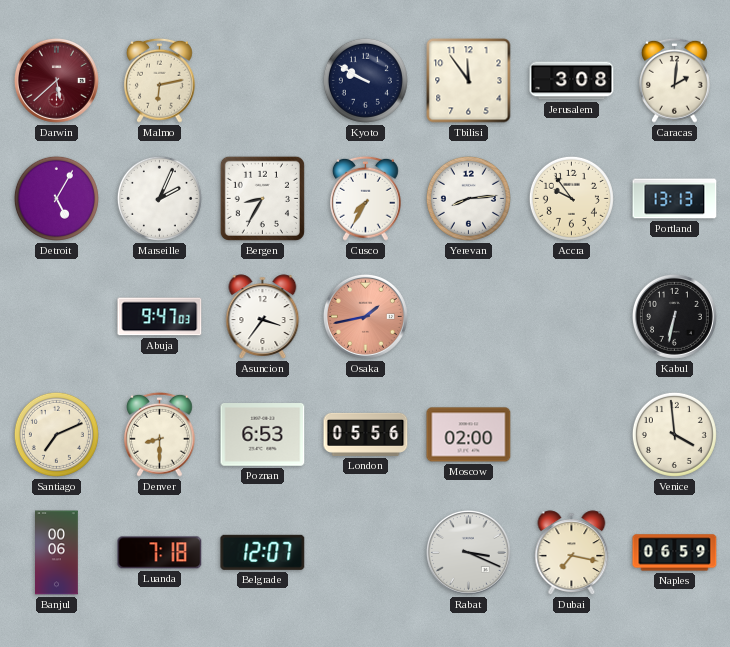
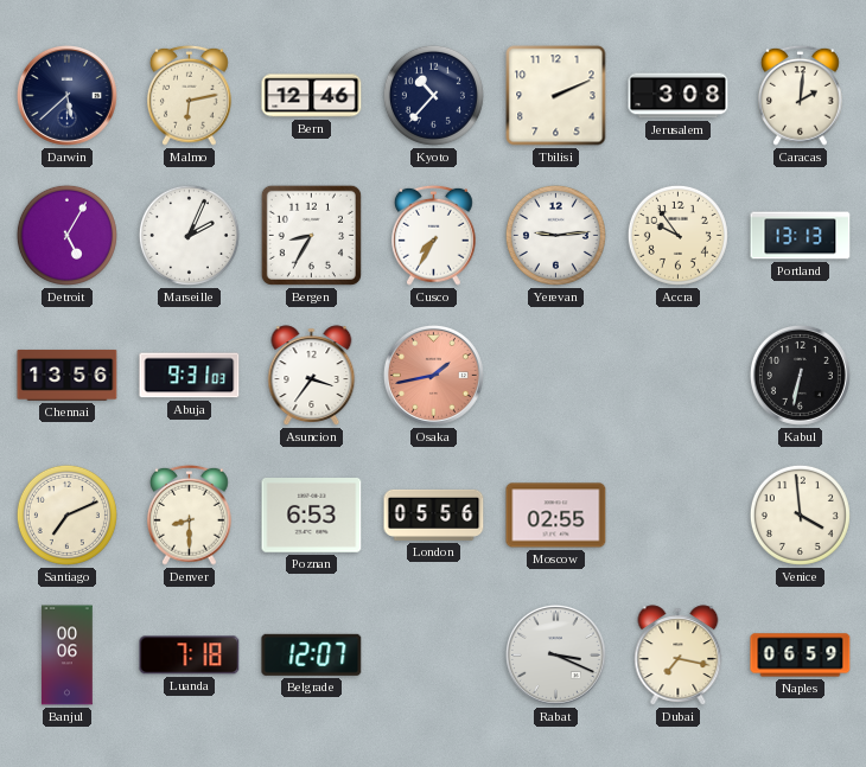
Darwin dial: burgundy -> navy
Bern: none -> 12:46
Kyoto: 9:50 -> 10:37
Tbilisi: 11:54 -> 2:11
Yerevan: 8:14 -> 9:14
Chennai: none -> 13:56
Abuja: 9:47 -> 9:31
Moscow: 02:00 -> 02:55
